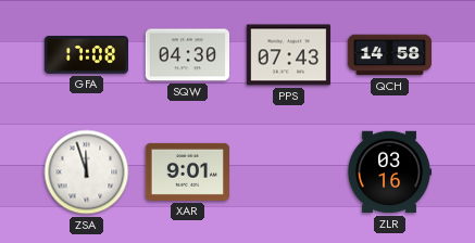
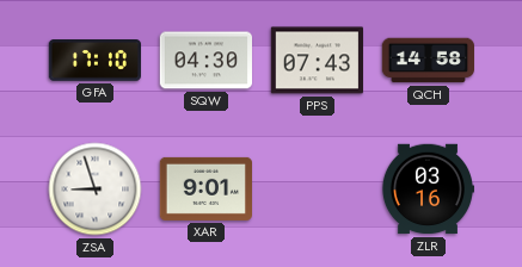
GFA: 17:08 -> 17:10
ZSA: 11:57 -> 8:57
